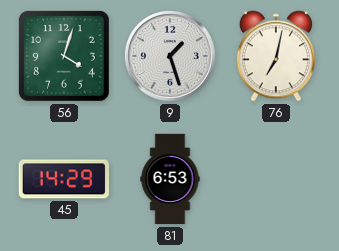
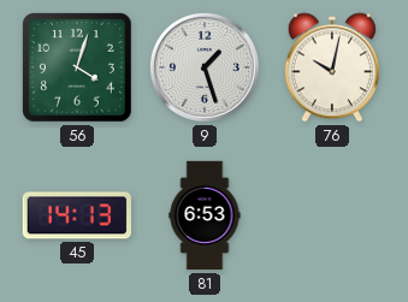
76: 7:02 -> 10:02
45: 14:29 -> 14:13
